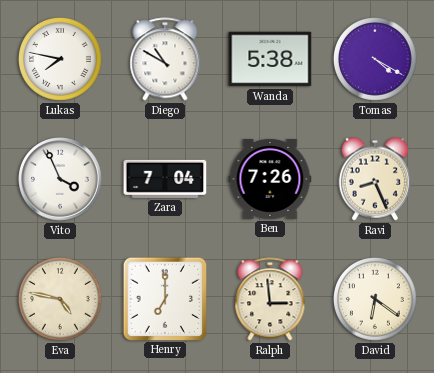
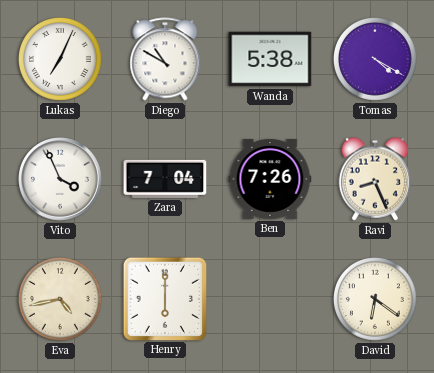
Lukas: 7:47 -> 7:04
Eva: 4:47 -> 4:43
Henry: 7:00 -> 6:00
Ralph: 2:59 -> none
